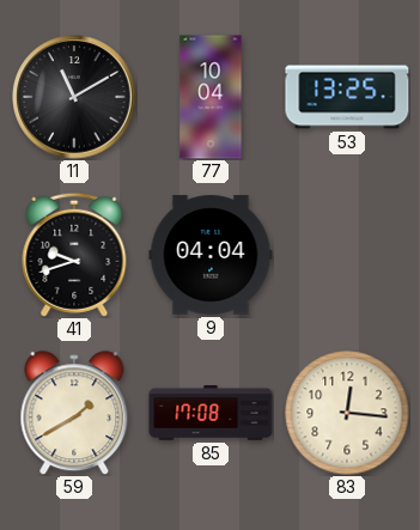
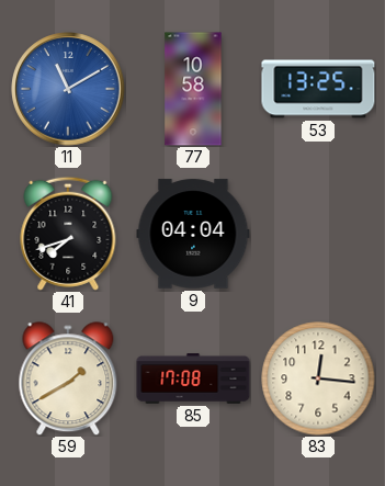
11 dial: black -> blue
77: 10:04 -> 10:58
41: 9:42 -> 7:42
